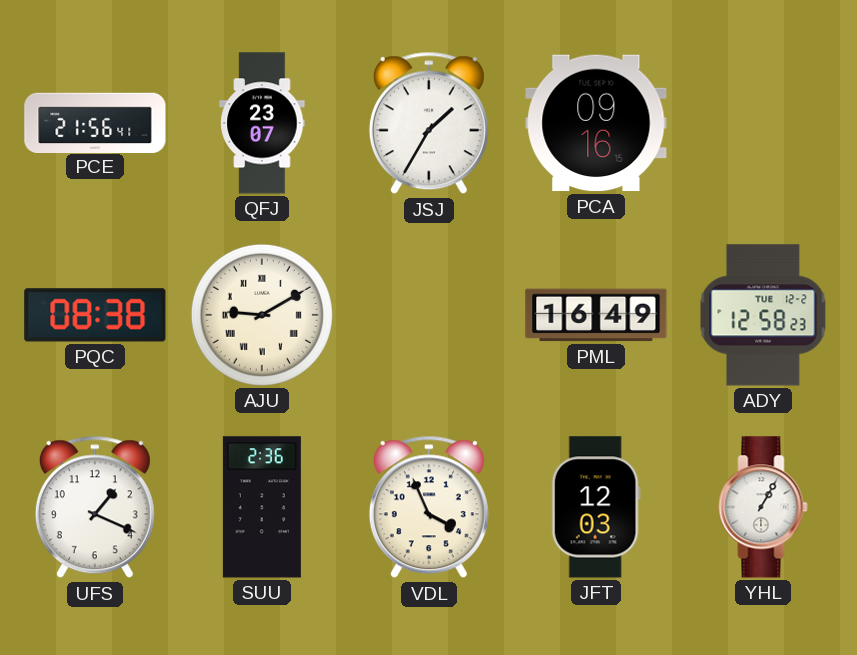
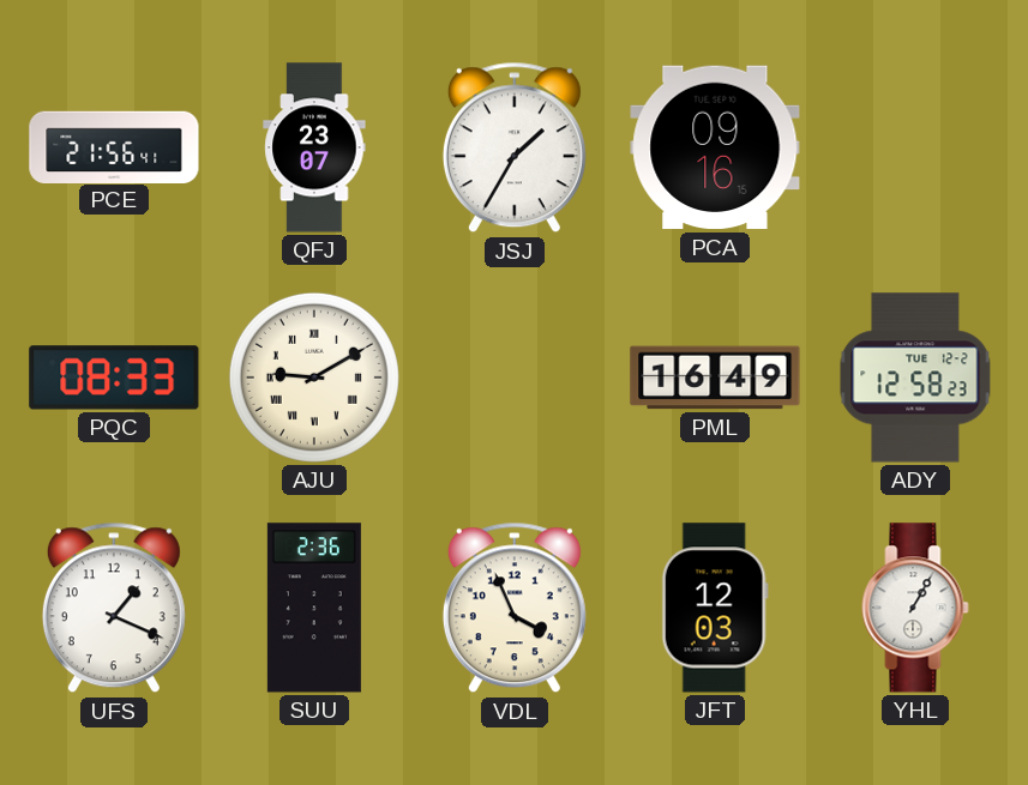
PQC: 08:38 -> 08:33
